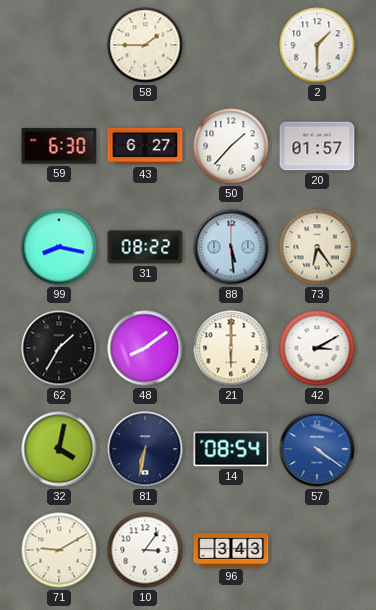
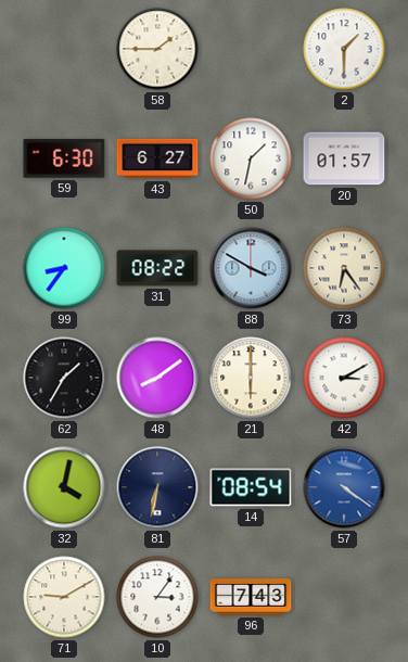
50: 1:37 -> 1:32
99: 8:17 -> 8:36
88: 5:29 -> 3:50
96: 3:43 -> 7:43
